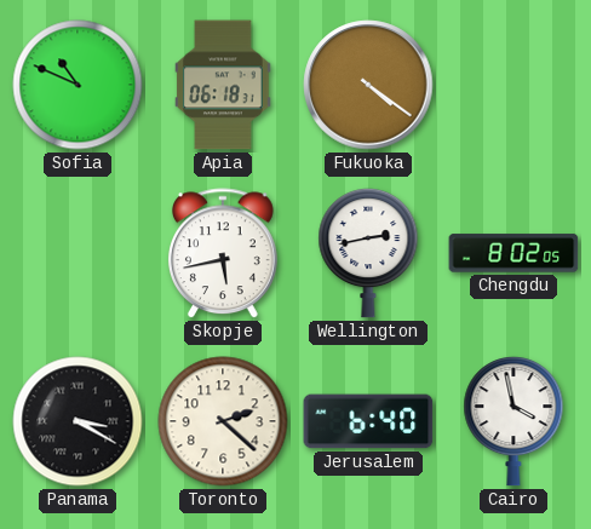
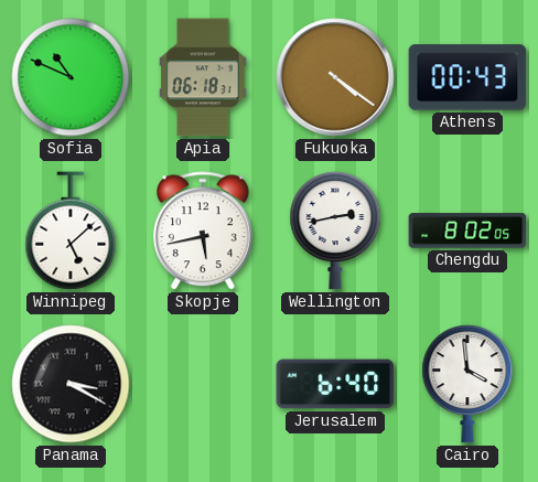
Athens: none -> 00:43
Winnipeg: none -> 5:08
Toronto: 2:22 -> none
Cairo: 3:58 -> 3:59
